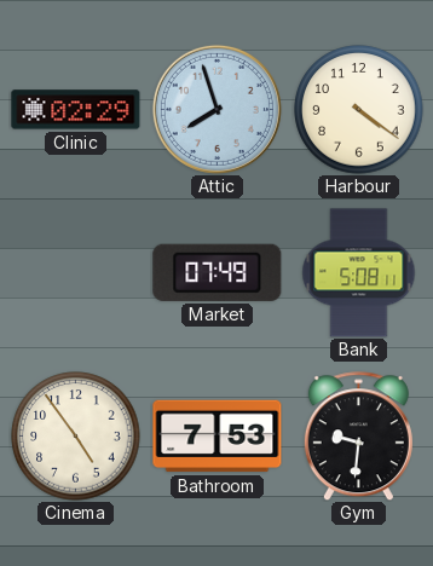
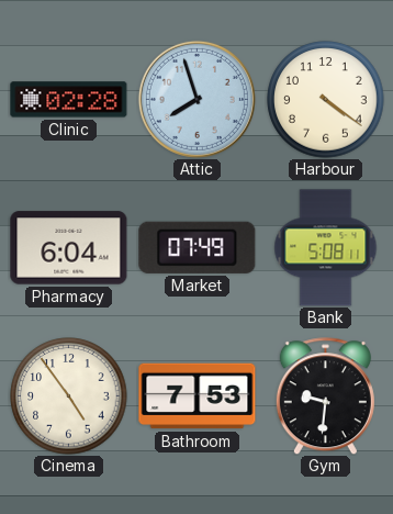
Clinic: 02:29 -> 02:28
Pharmacy: none -> 6:04
